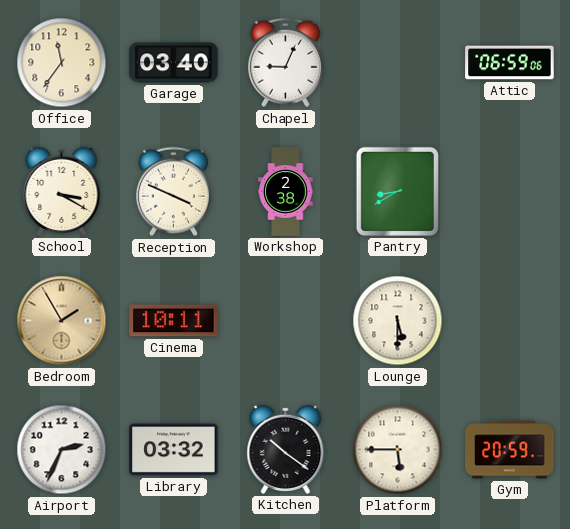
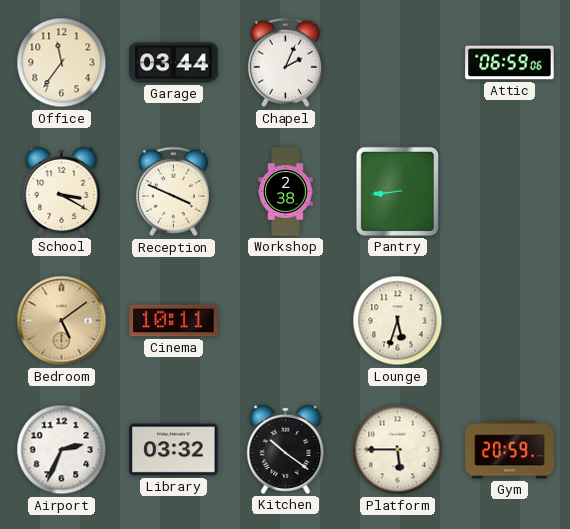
Garage: 03:40 -> 03:44
Chapel: 9:04 -> 2:04
Pantry: 8:40 -> 8:44
Bedroom: 1:55 -> 5:09
Lounge: 5:30 -> 5:33
